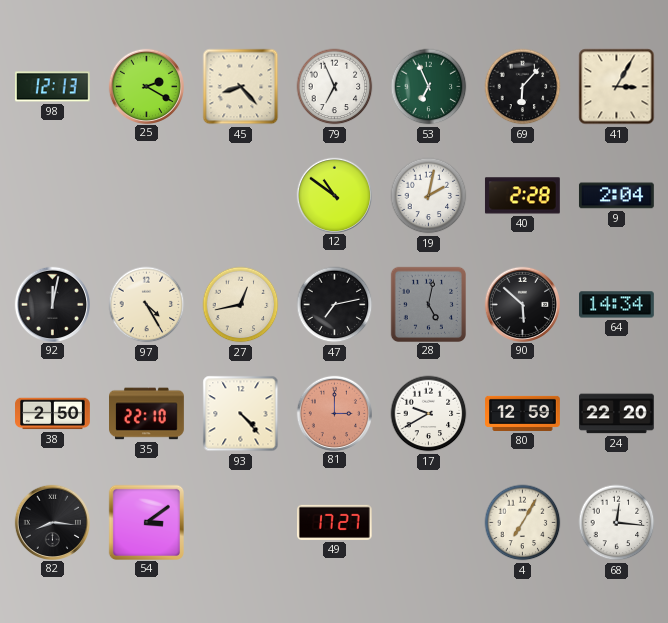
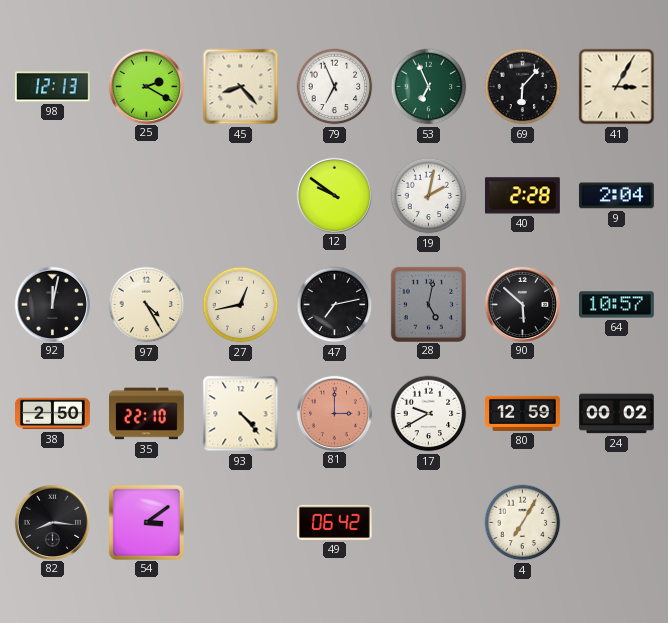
12: 10:51 -> 9:51
64: 14:34 -> 10:57
24: 22:20 -> 00:02
49: 17:27 -> 06:42
68: 12:16 -> none
